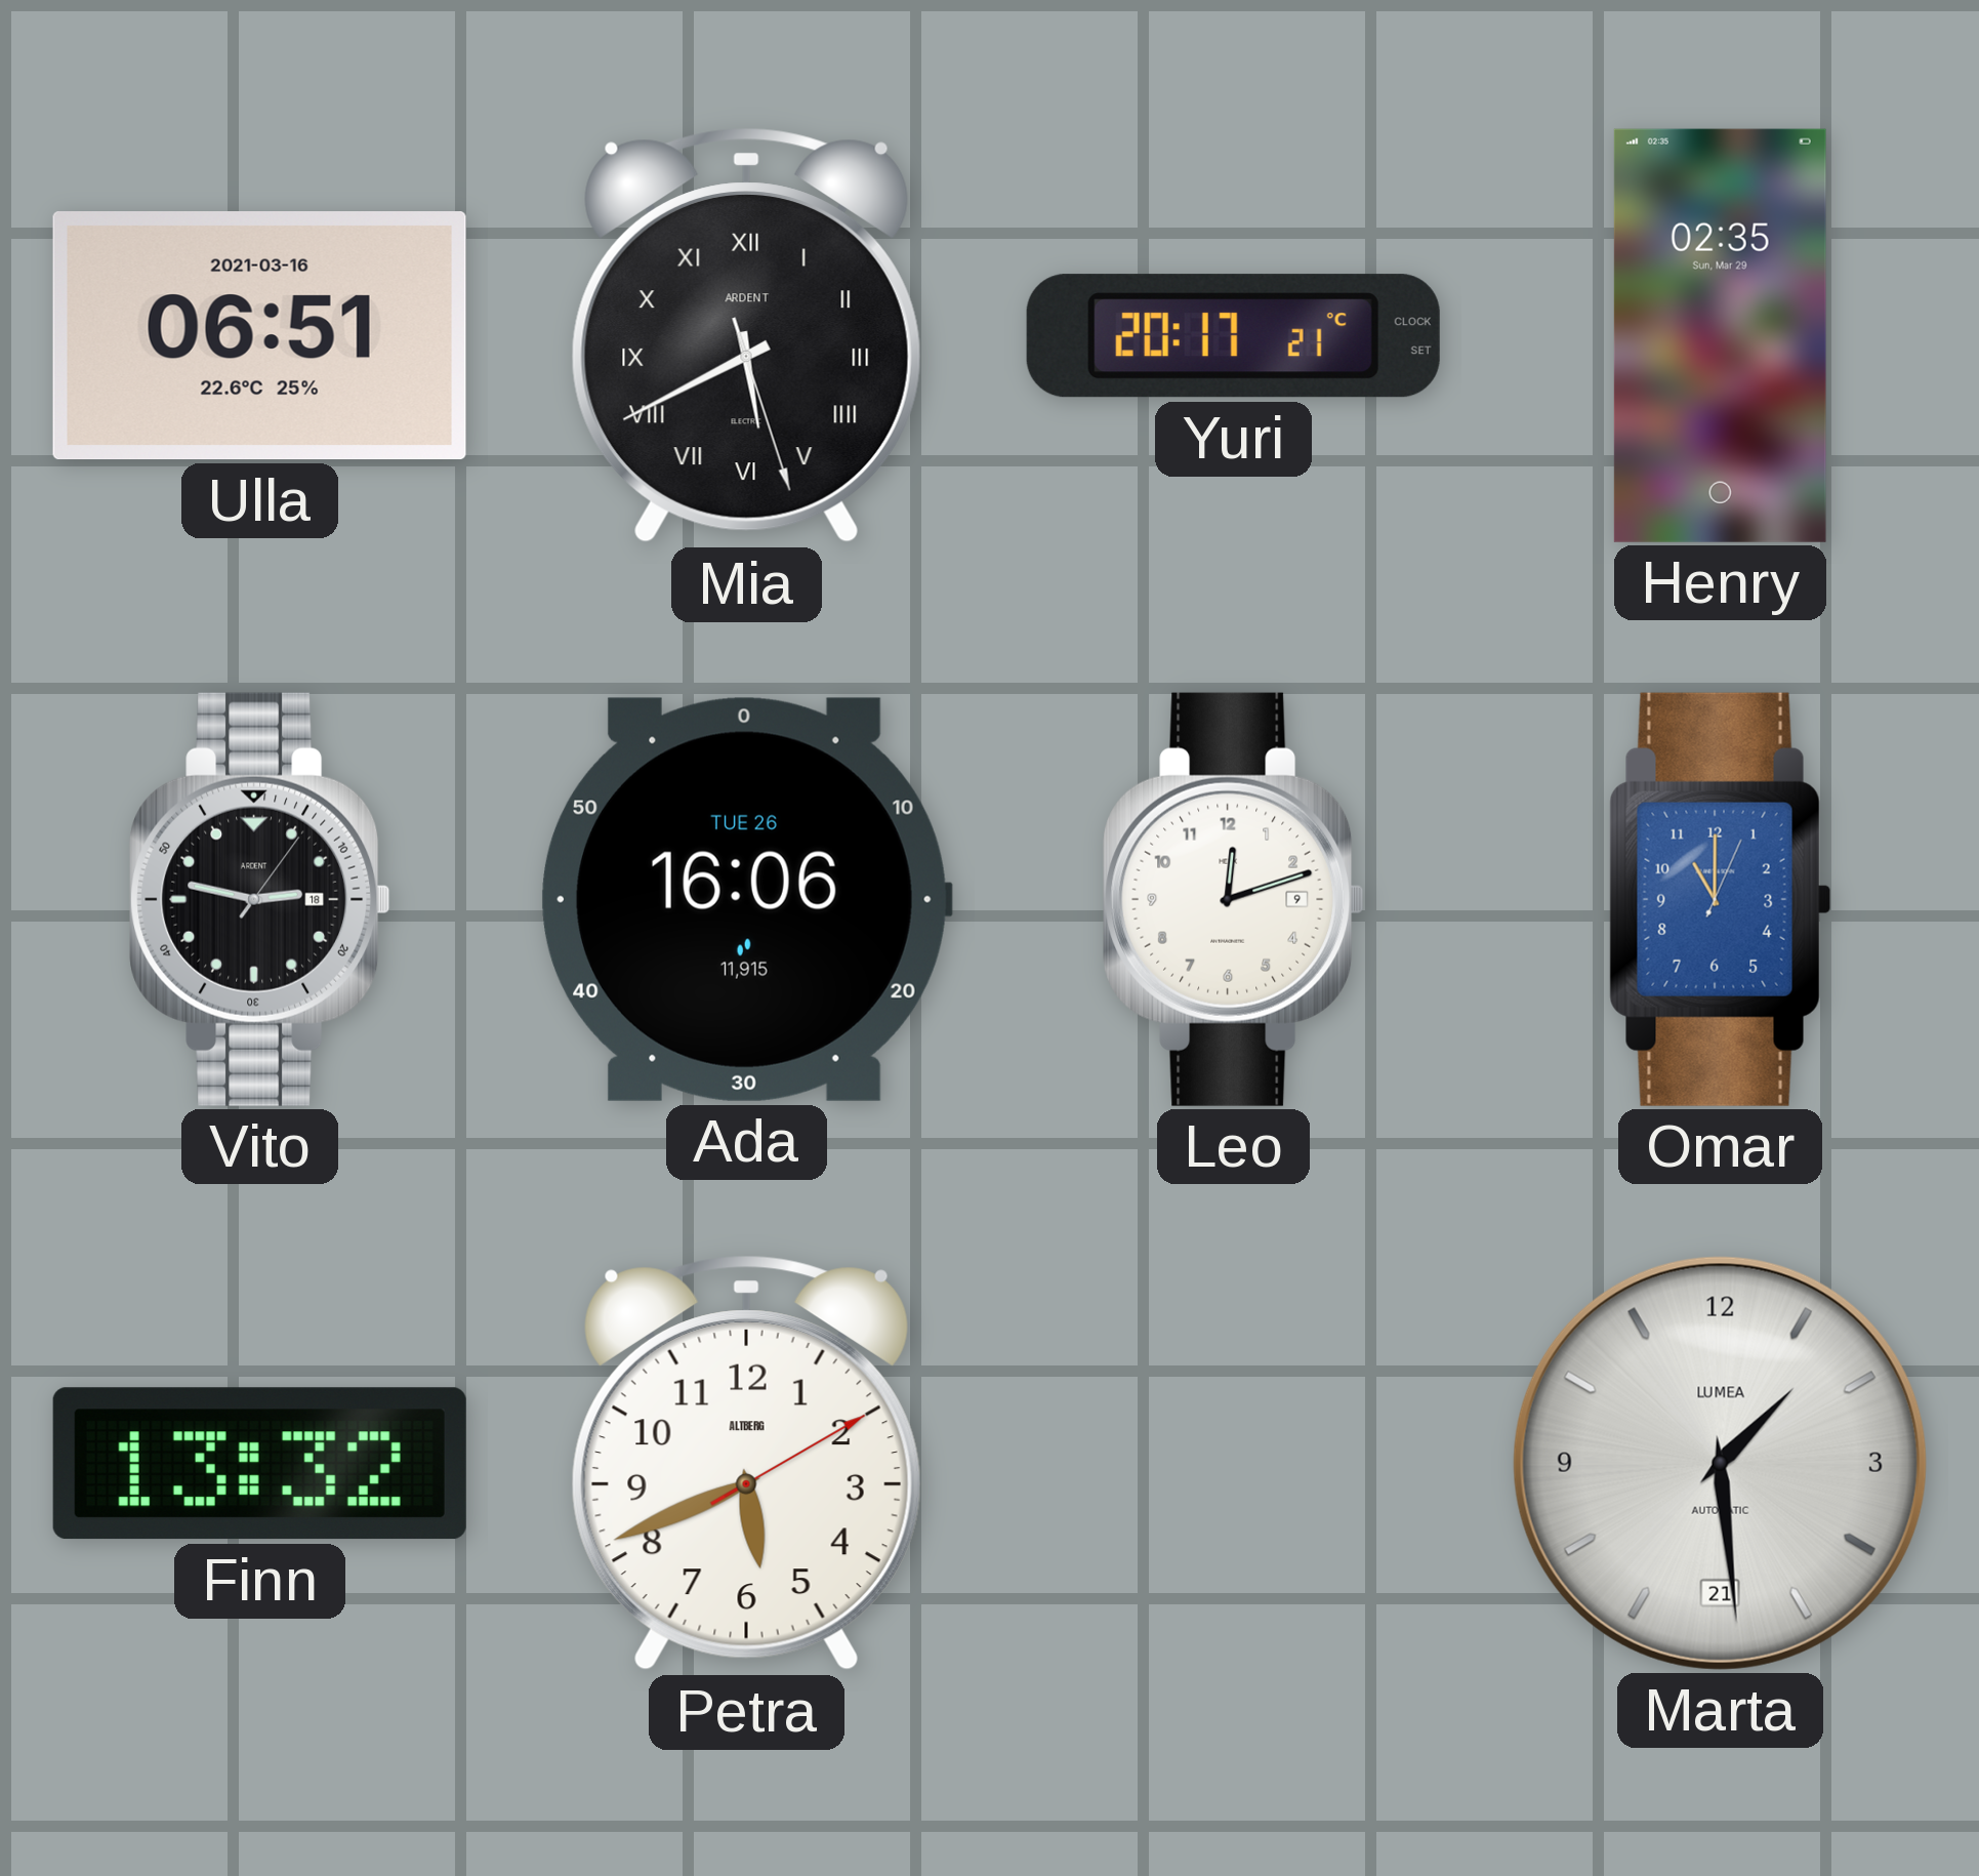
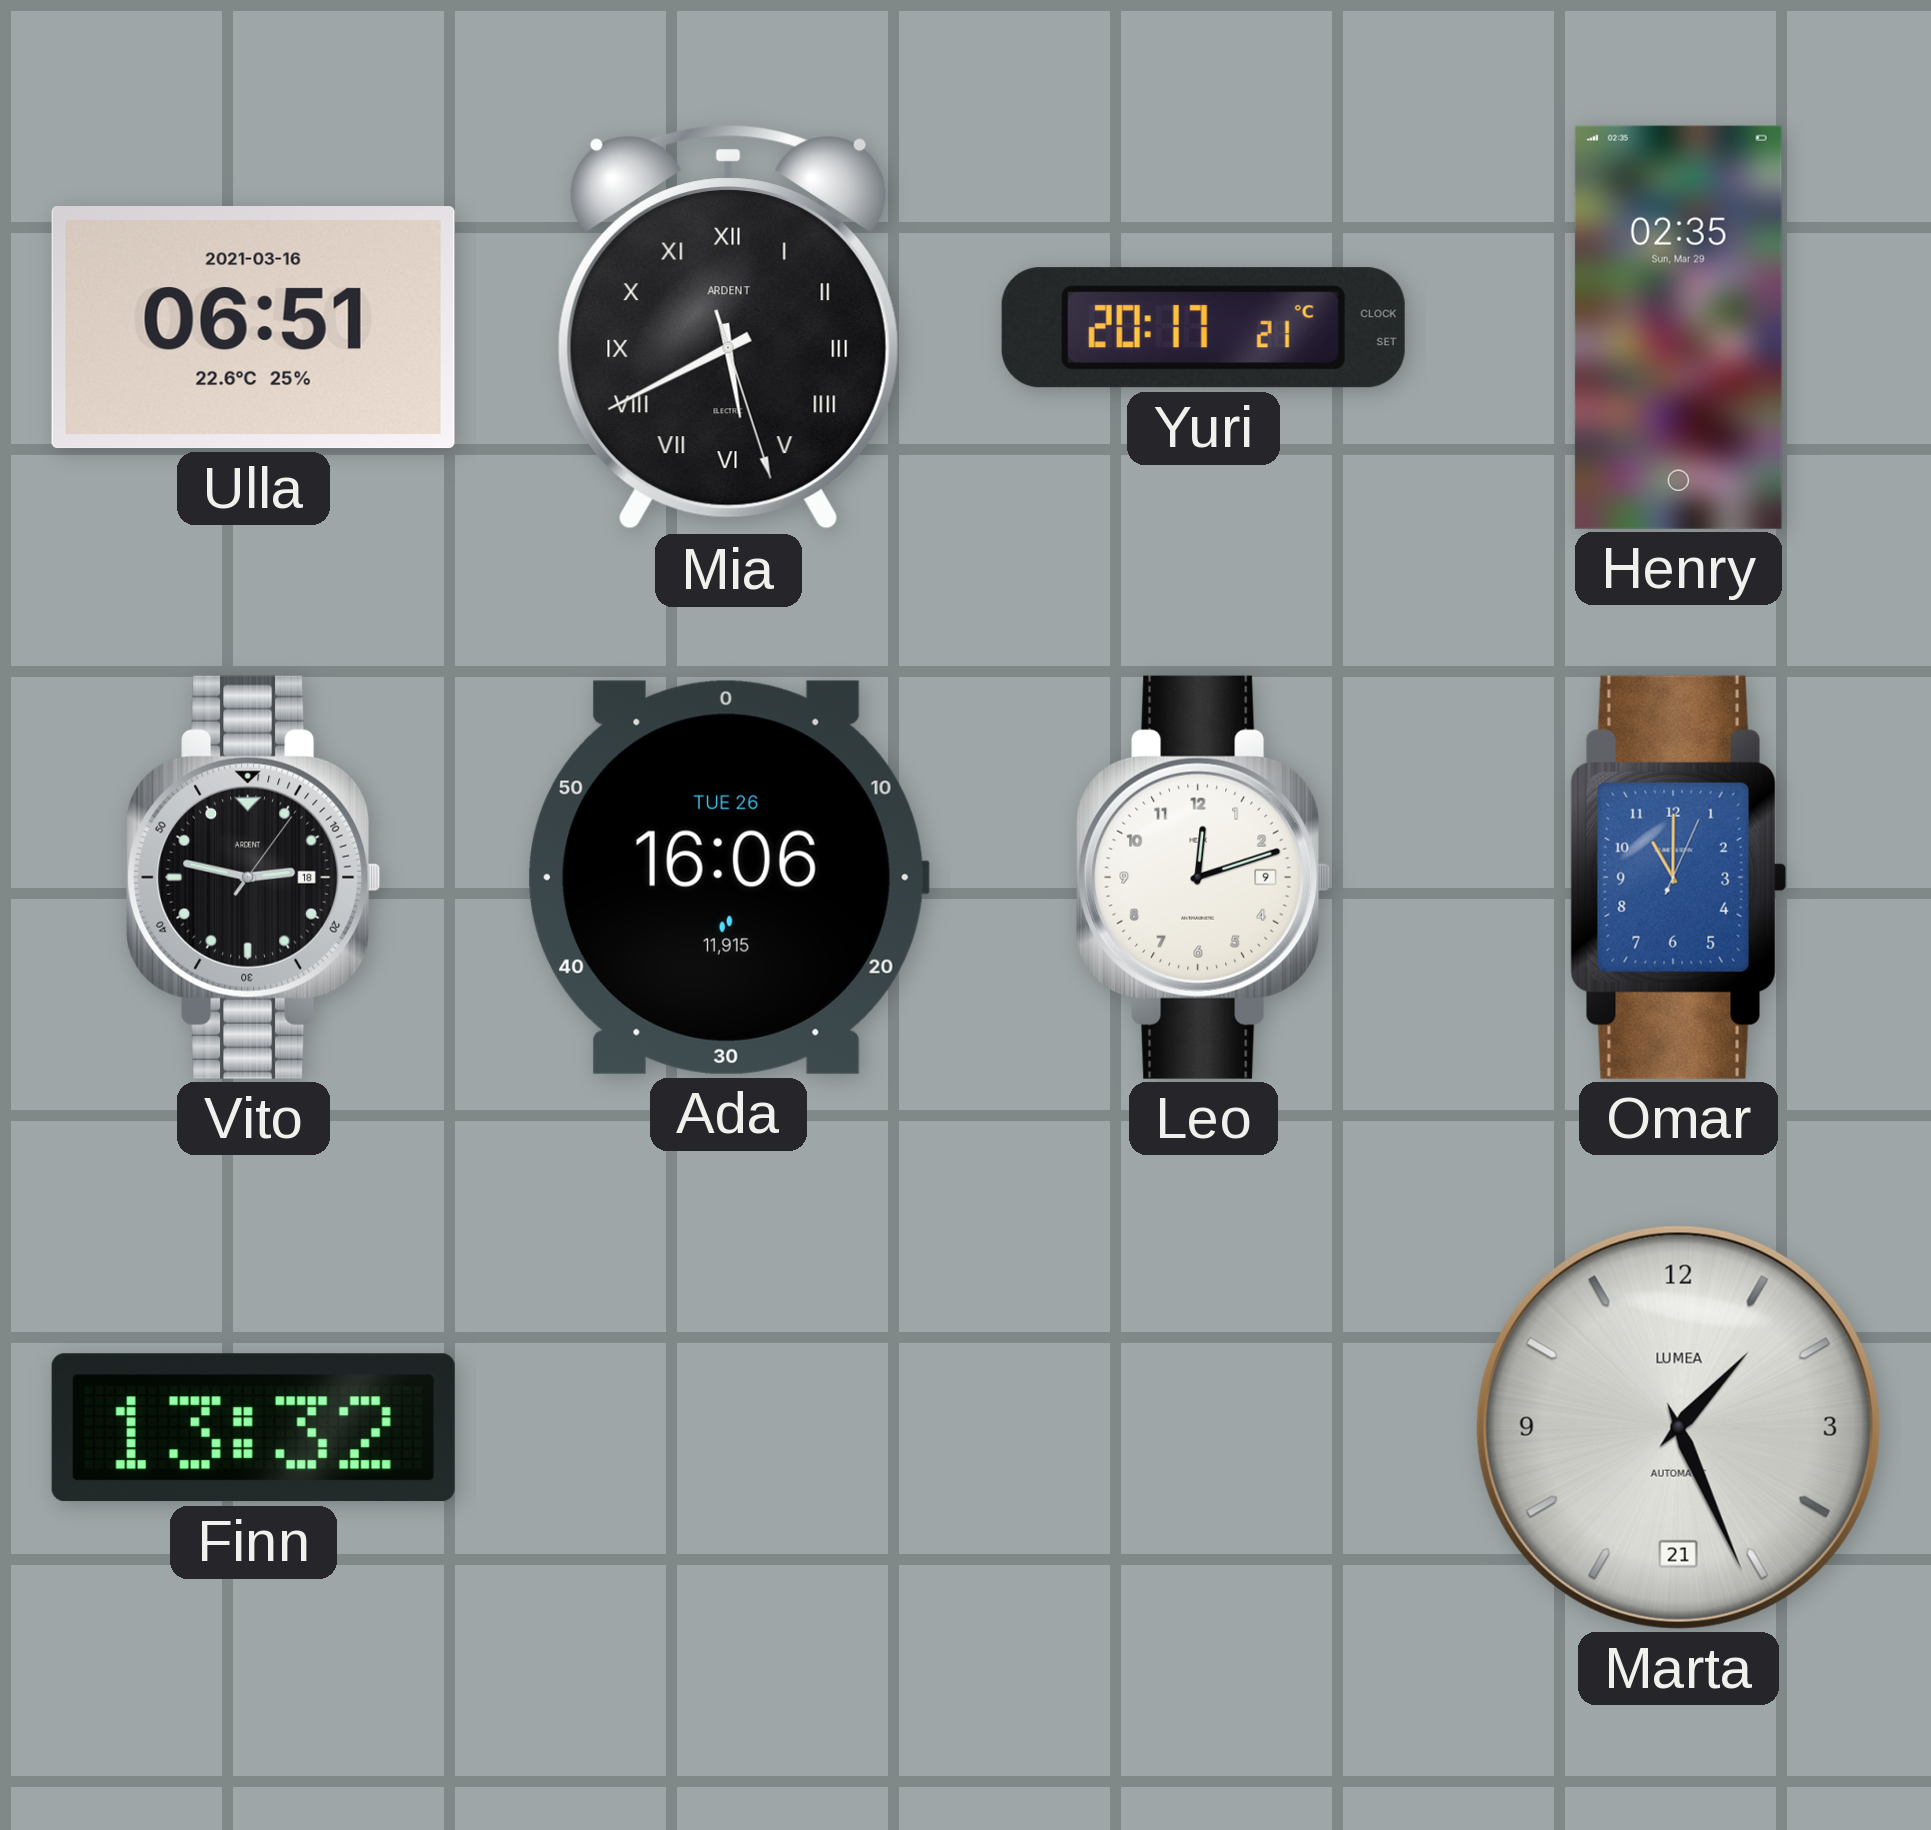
Petra: 5:41 -> none
Marta: 1:29 -> 1:26
